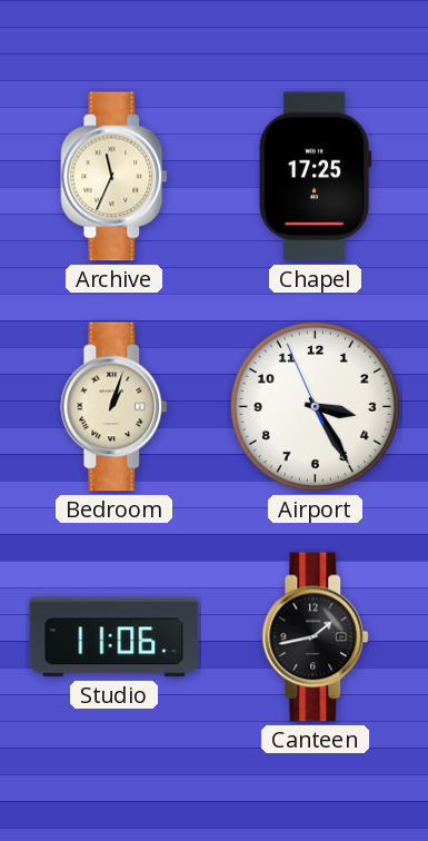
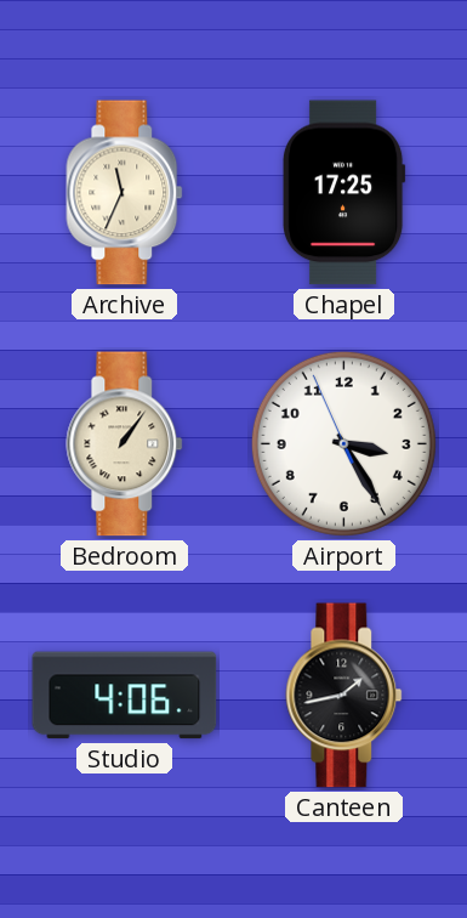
Bedroom: 1:03 -> 1:06
Studio: 11:06 -> 4:06
